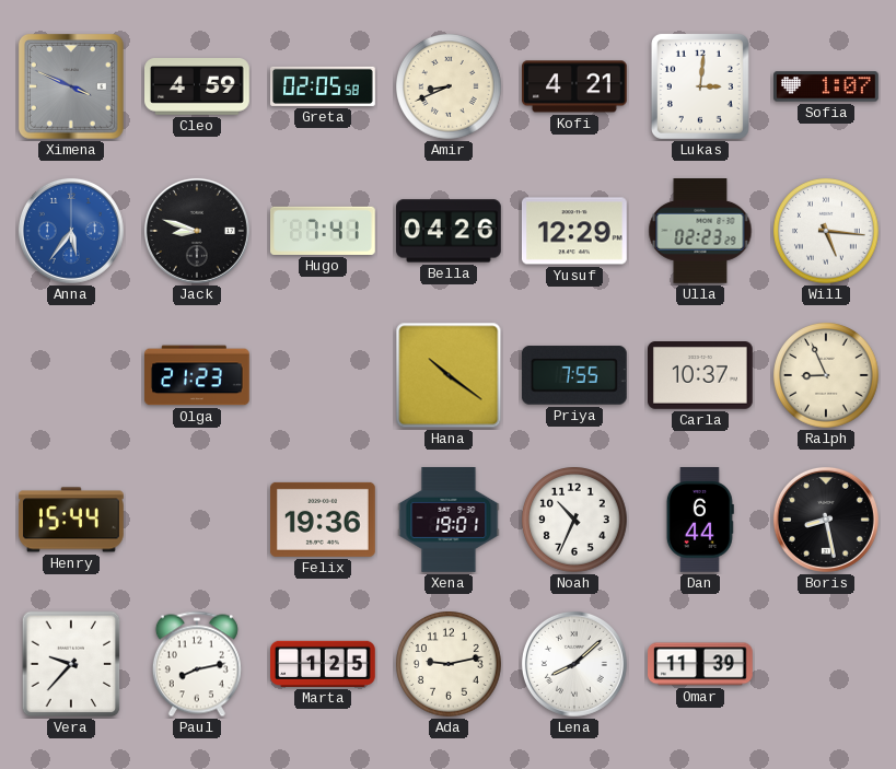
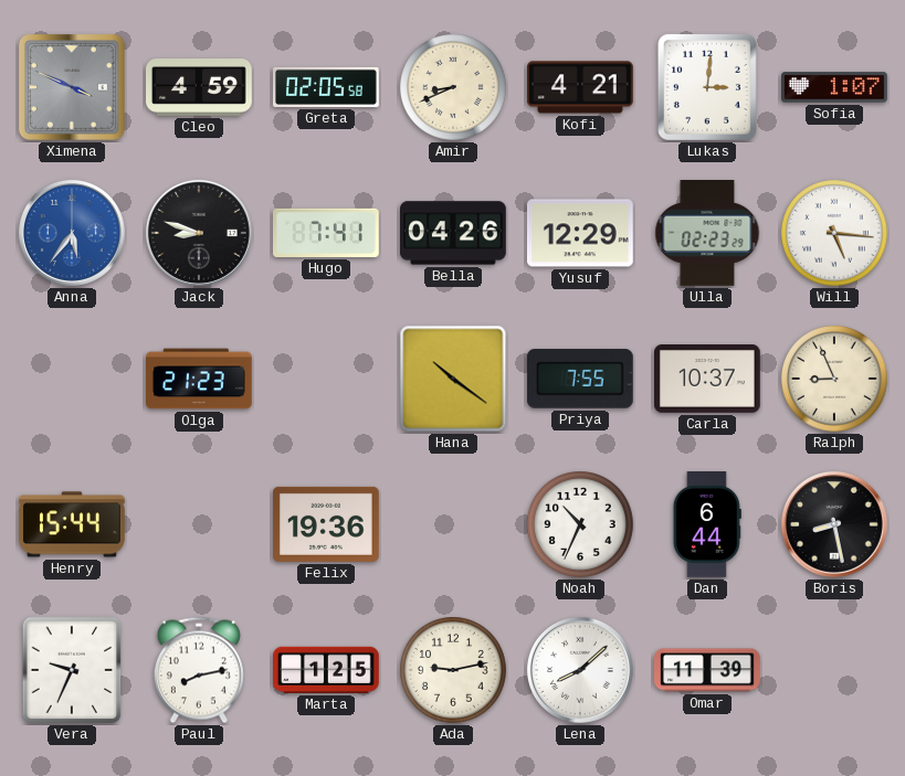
Xena: 19:01 -> none
Vera: 9:37 -> 9:34
